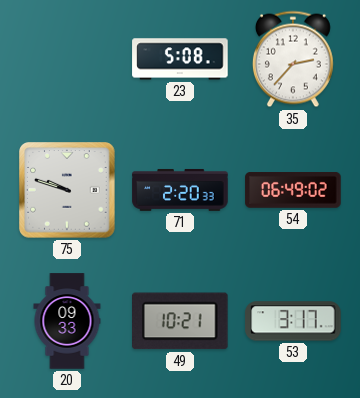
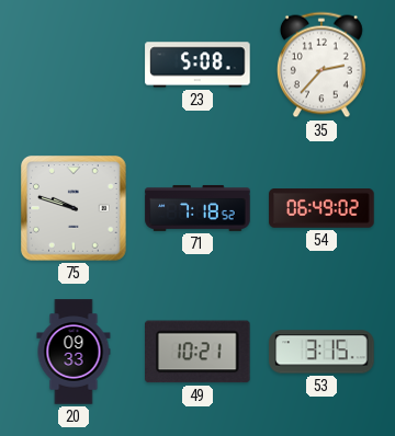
71: 2:20 -> 7:18
53: 3:17 -> 3:15
